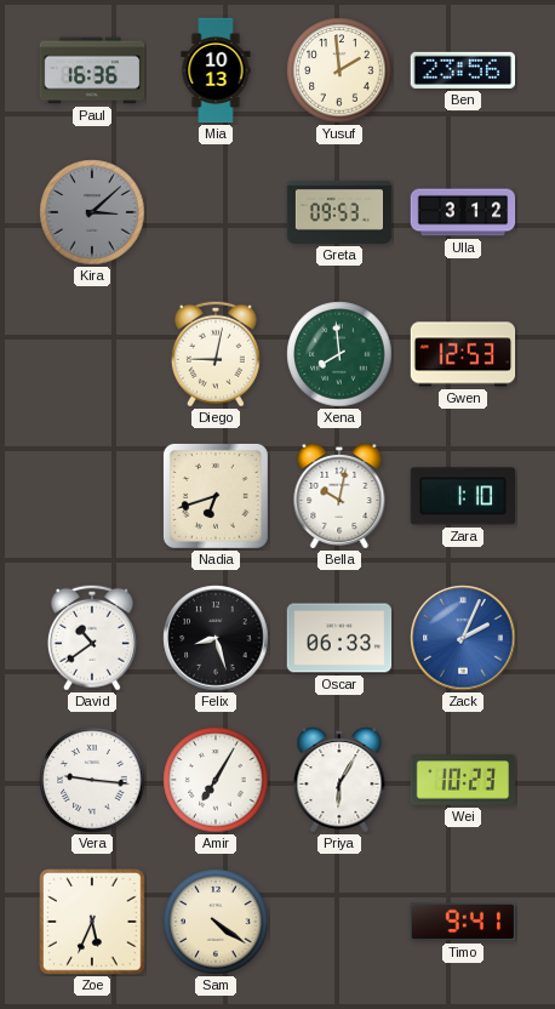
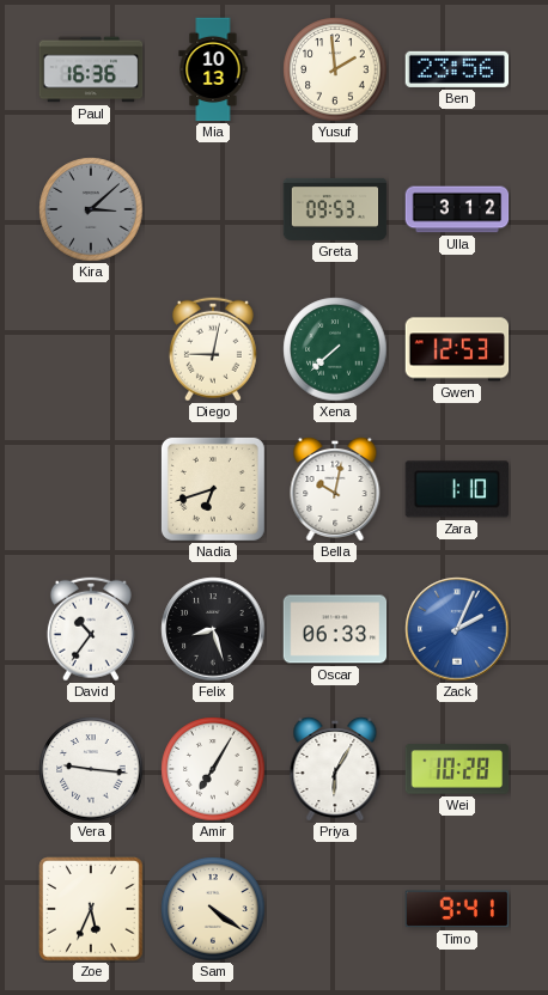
Xena: 7:59 -> 7:38
David: 10:39 -> 10:36
Wei: 10:23 -> 10:28
